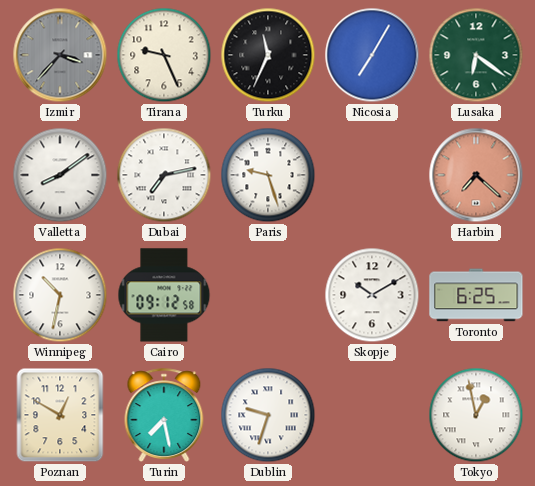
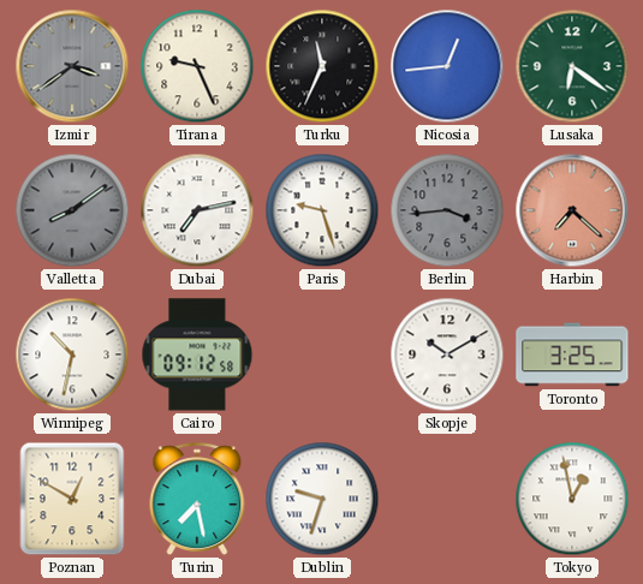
Izmir: 3:37 -> 3:39
Nicosia: 7:05 -> 12:44
Valletta dial: white -> grey
Berlin: none -> 3:44
Toronto: 6:25 -> 3:25
